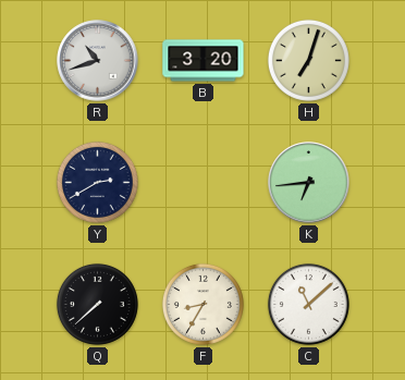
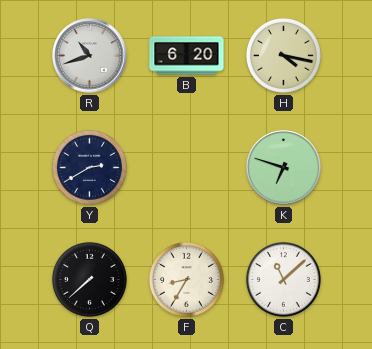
B: 3:20 -> 6:20
H: 7:03 -> 4:17
K: 6:44 -> 6:48
